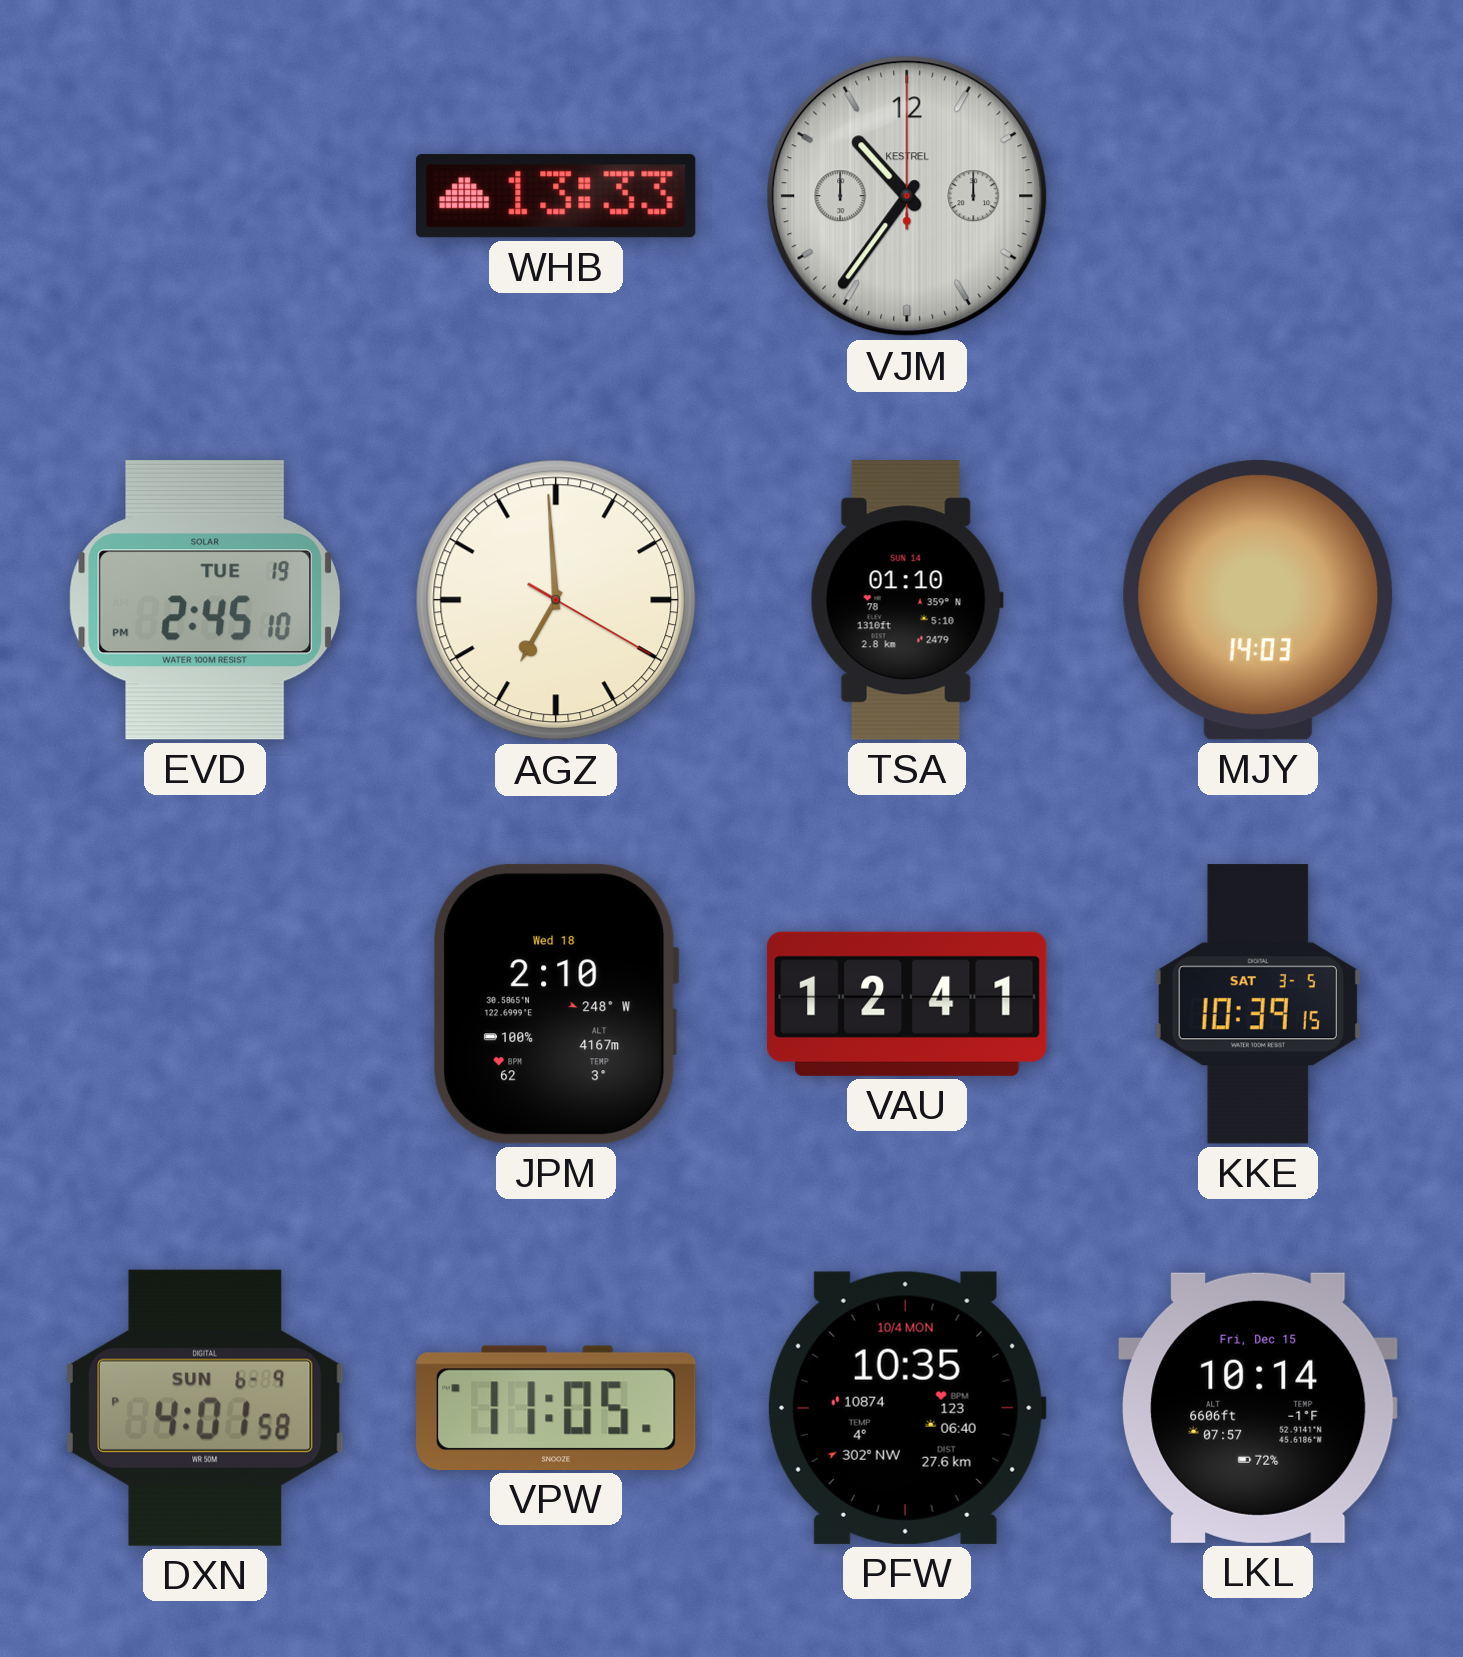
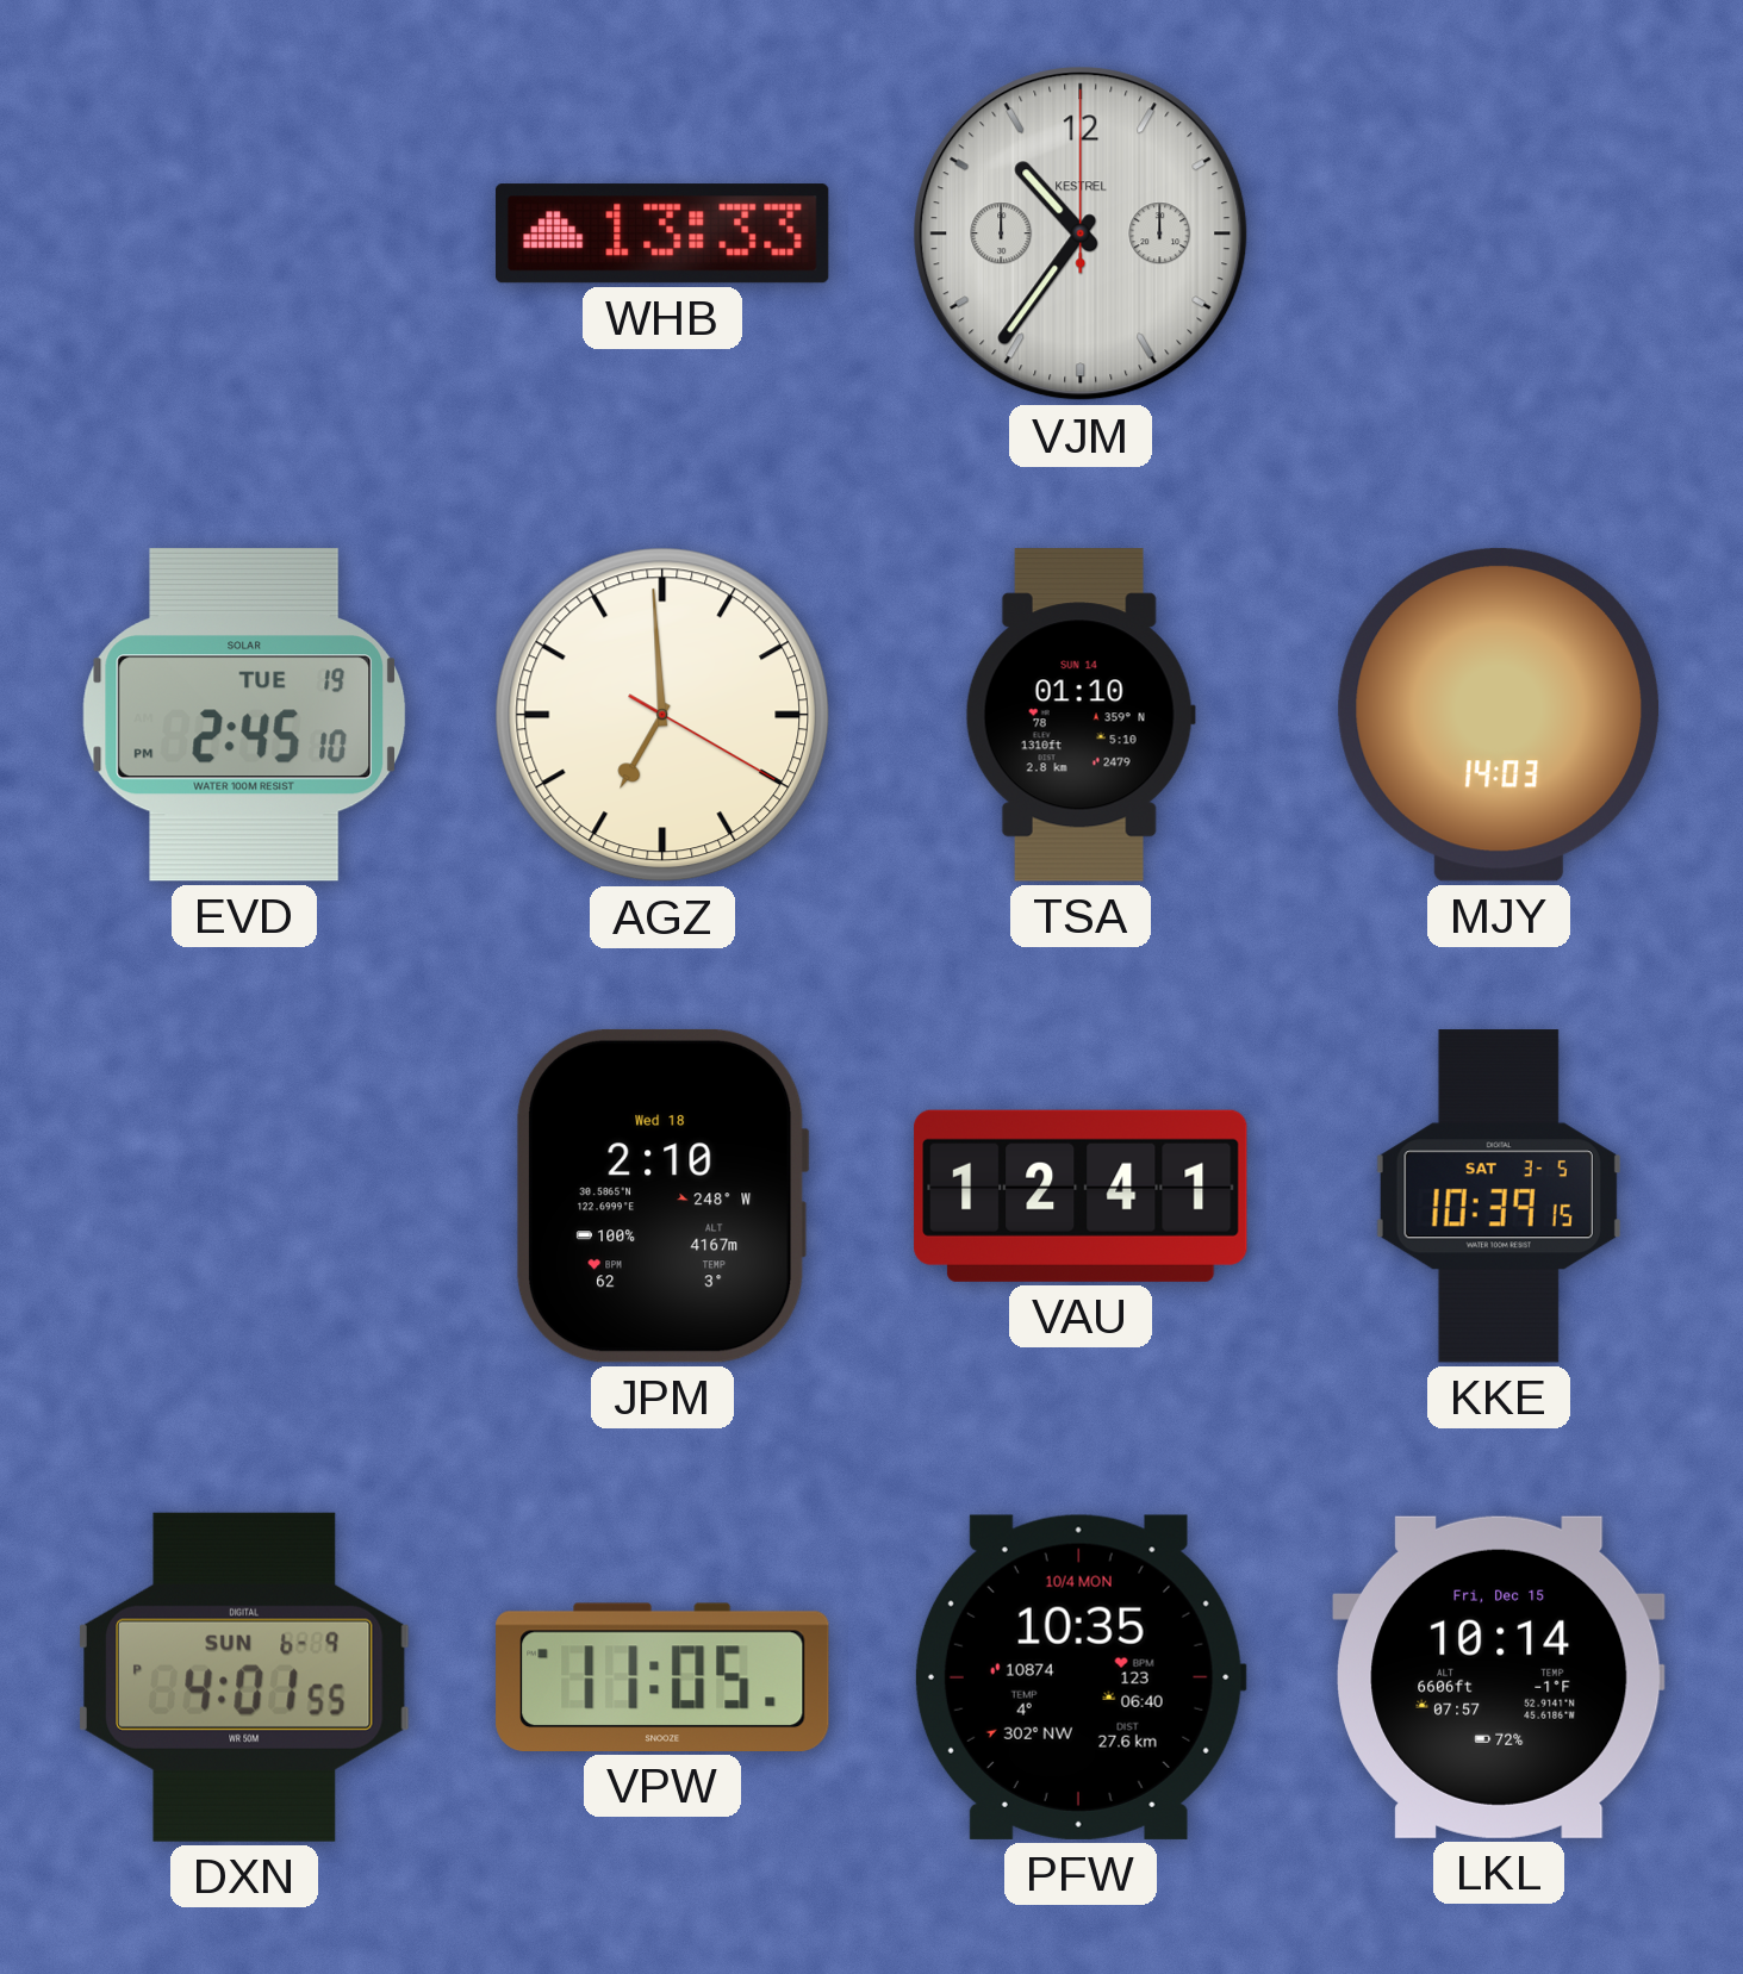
DXN: 4:01:58 PM -> 4:01:55 PM
